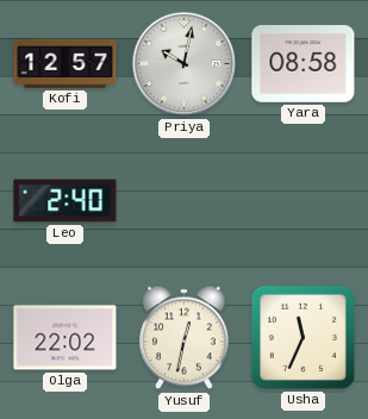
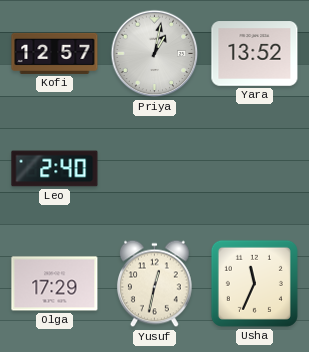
Priya: 10:02 -> 1:02
Yara: 08:58 -> 13:52
Olga: 22:02 -> 17:29
